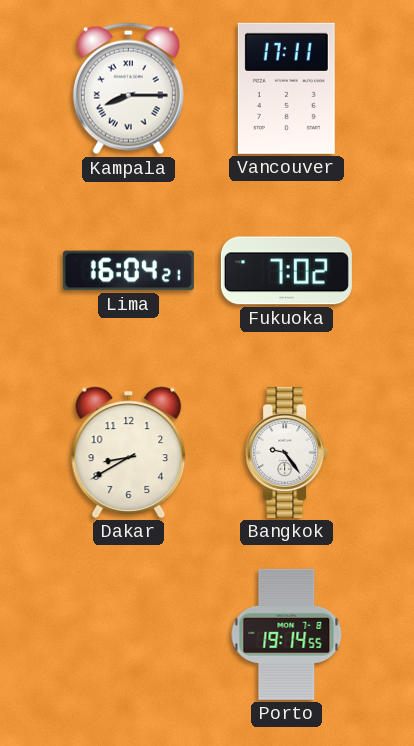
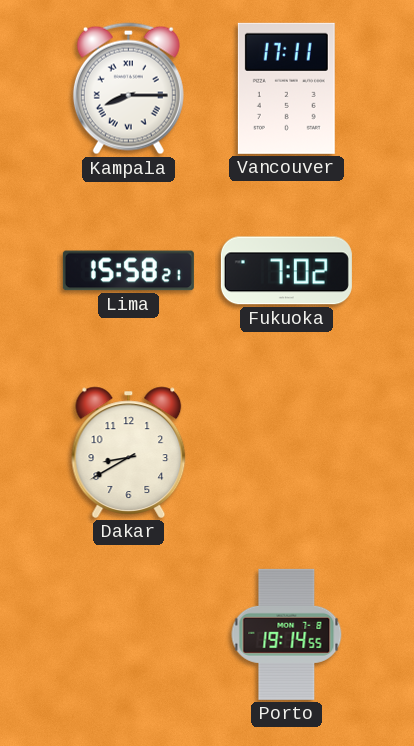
Lima: 16:04 -> 15:58
Bangkok: 9:24 -> none
